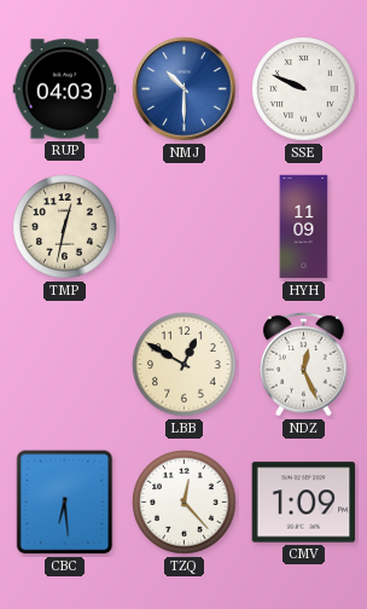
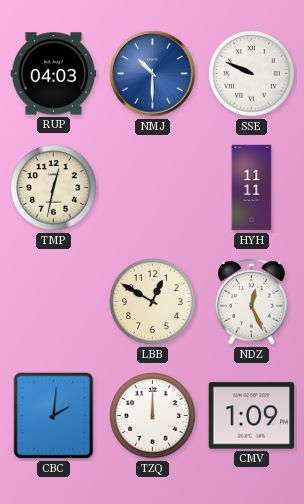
HYH: 11:09 -> 11:11
CBC: 6:29 -> 2:01
TZQ: 12:23 -> 12:00
